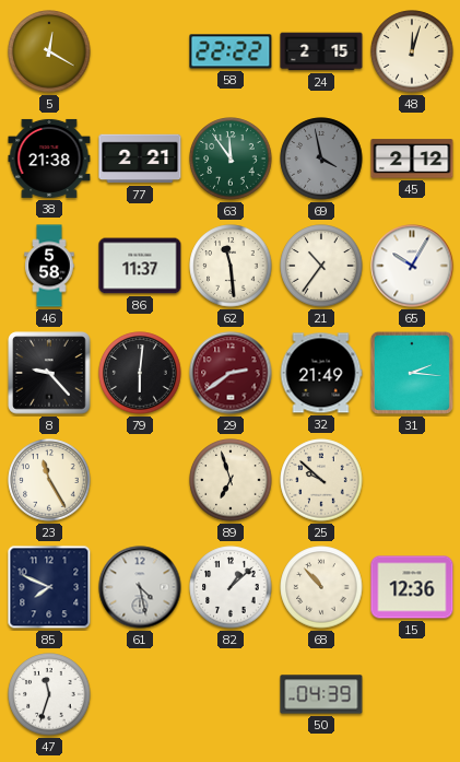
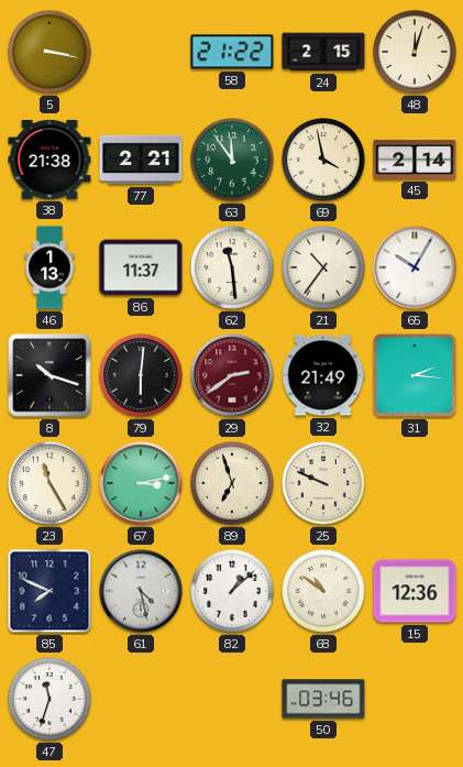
5: 12:20 -> 3:17
58: 22:22 -> 21:22
69 dial: grey -> cream
45: 2:12 -> 2:14
46: 5:58 -> 1:13
8: 9:23 -> 10:18
67: none -> 3:13
25: 9:52 -> 9:49
68: 10:53 -> 10:51
50: 04:39 -> 03:46
